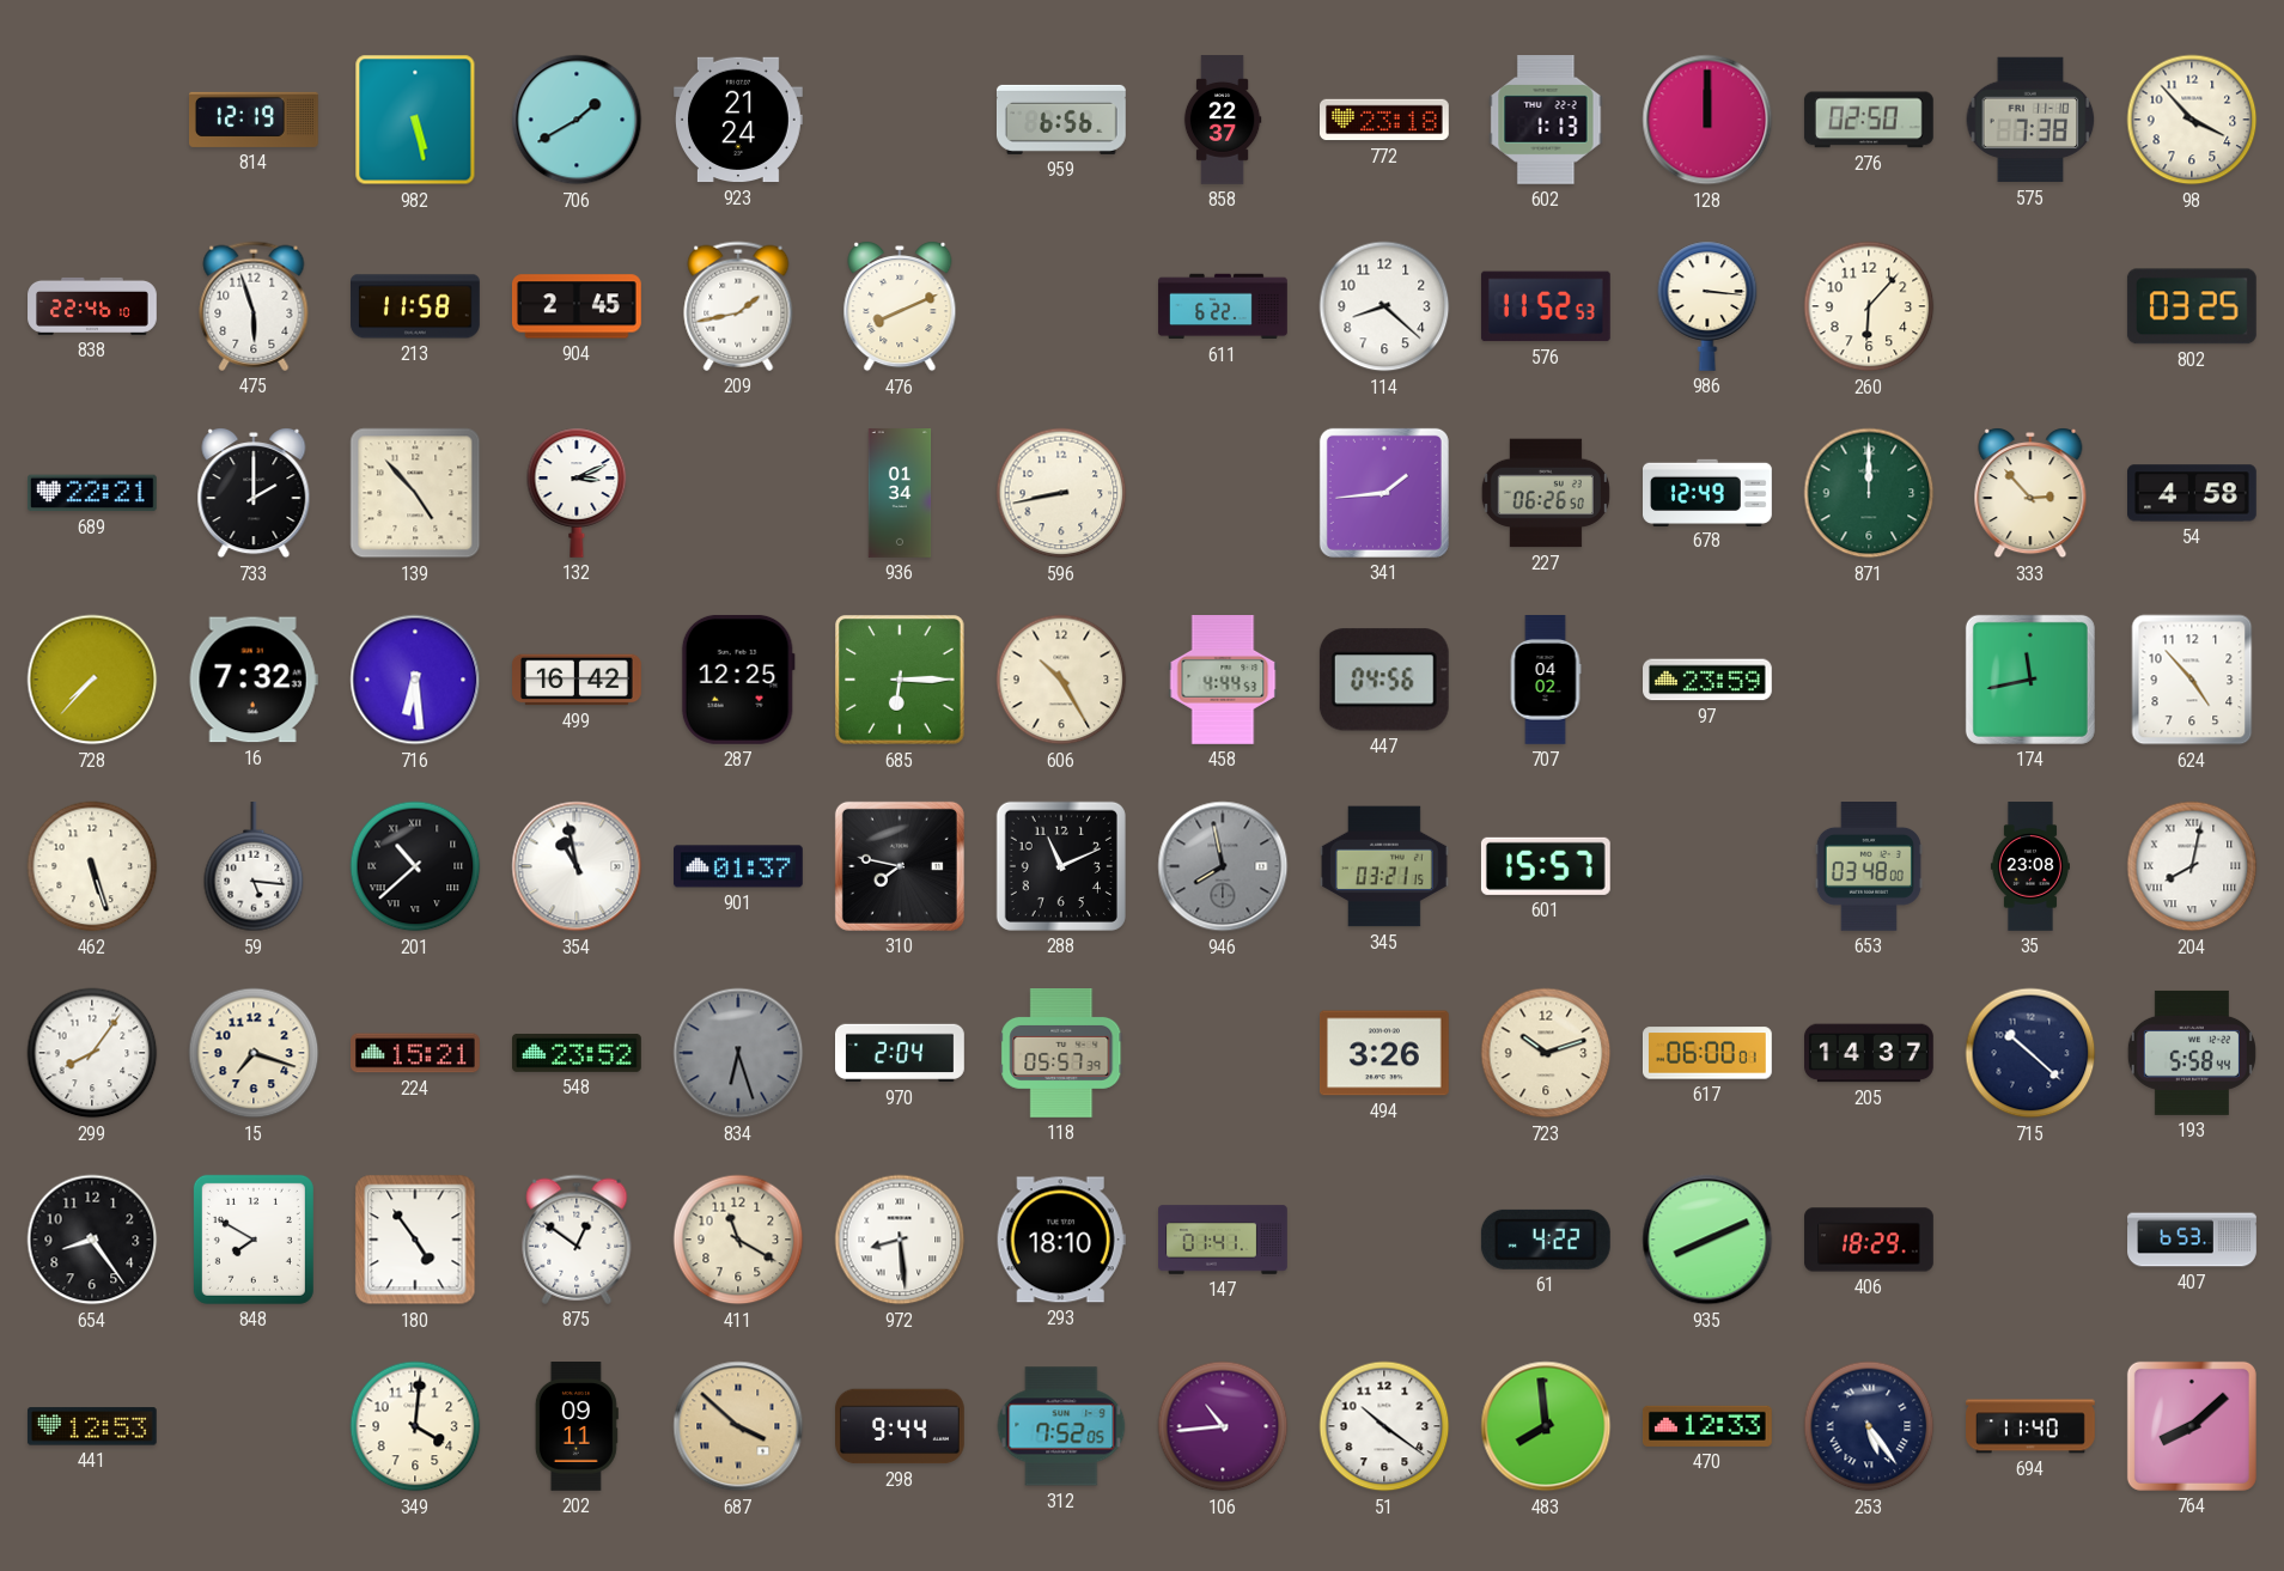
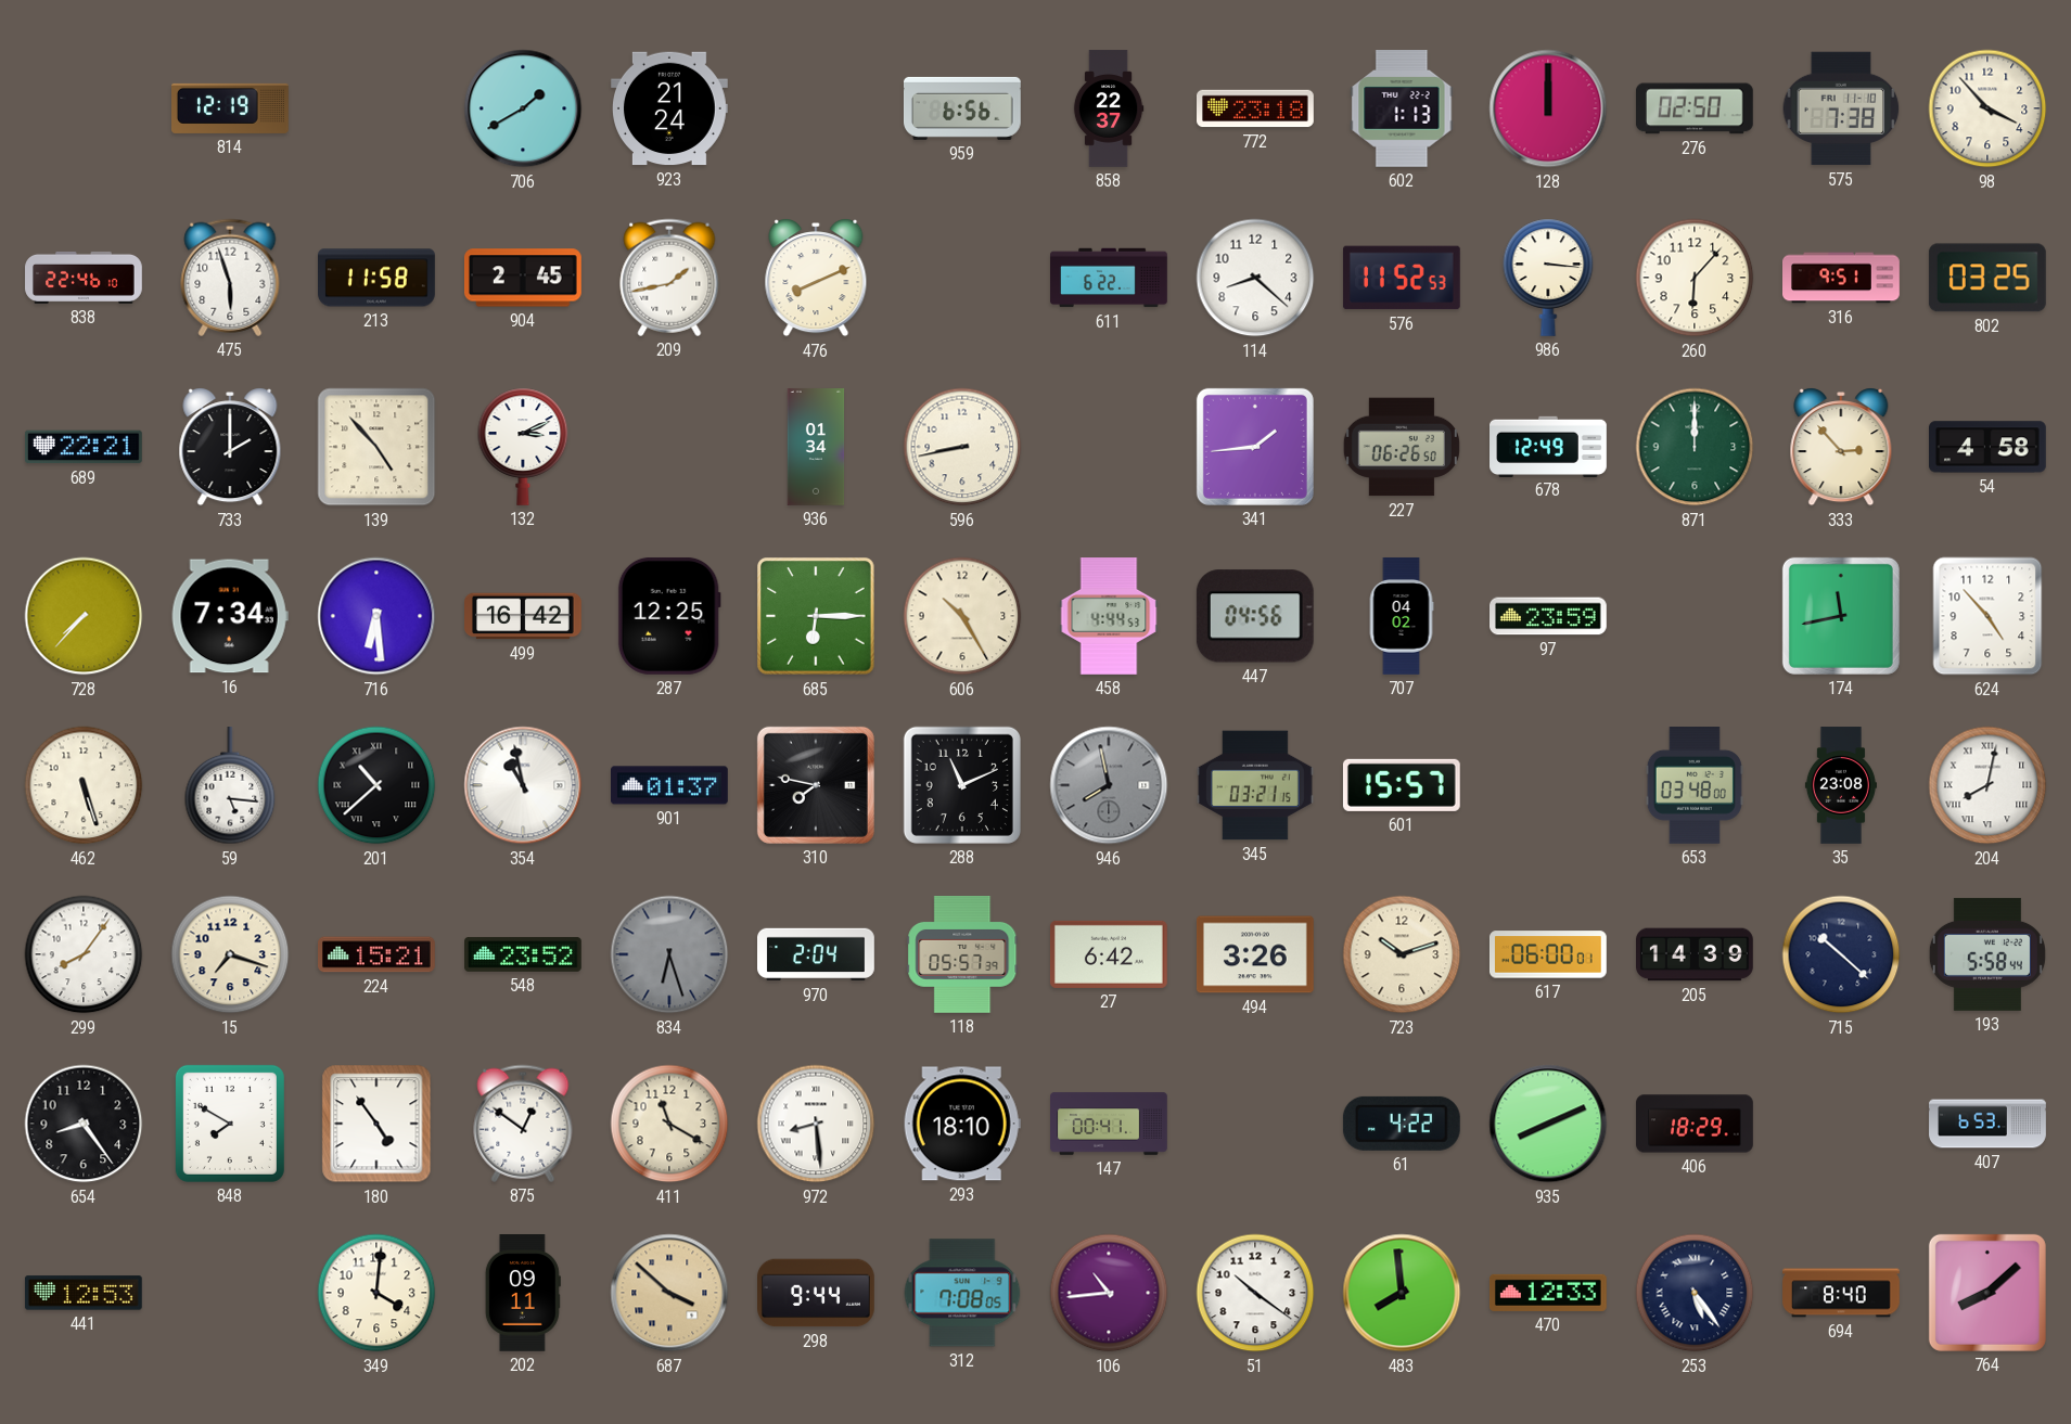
982: 5:28 -> none
316: none -> 9:51
16: 7:32 -> 7:34
27: none -> 6:42
205: 14:37 -> 14:39
147: 01:41 -> 00:41
312: 7:52 -> 7:08
694: 11:40 -> 8:40
